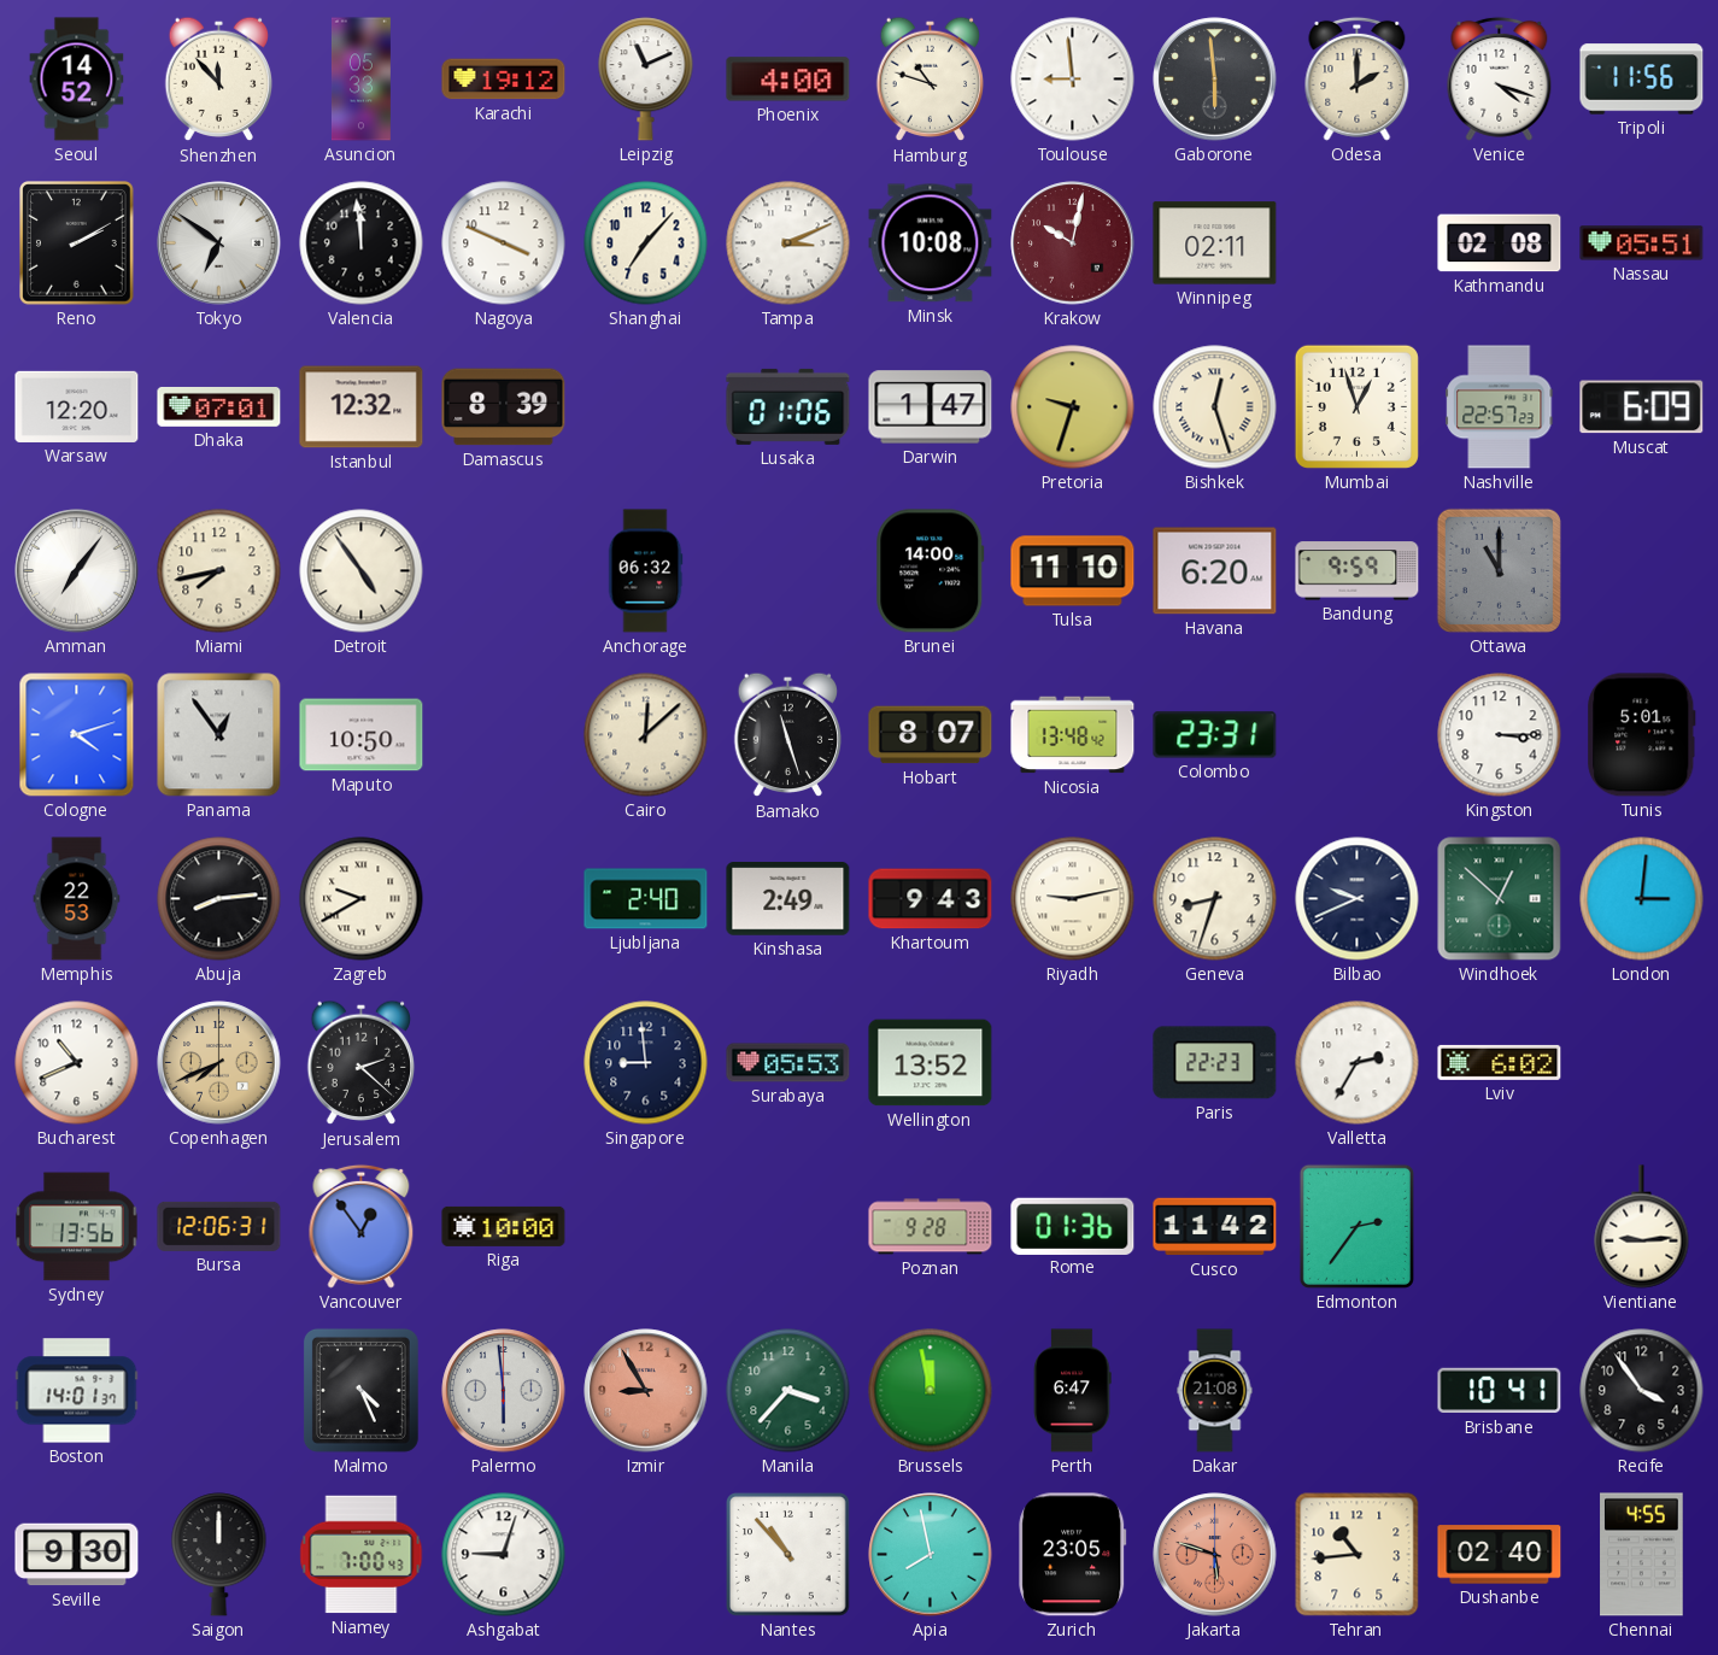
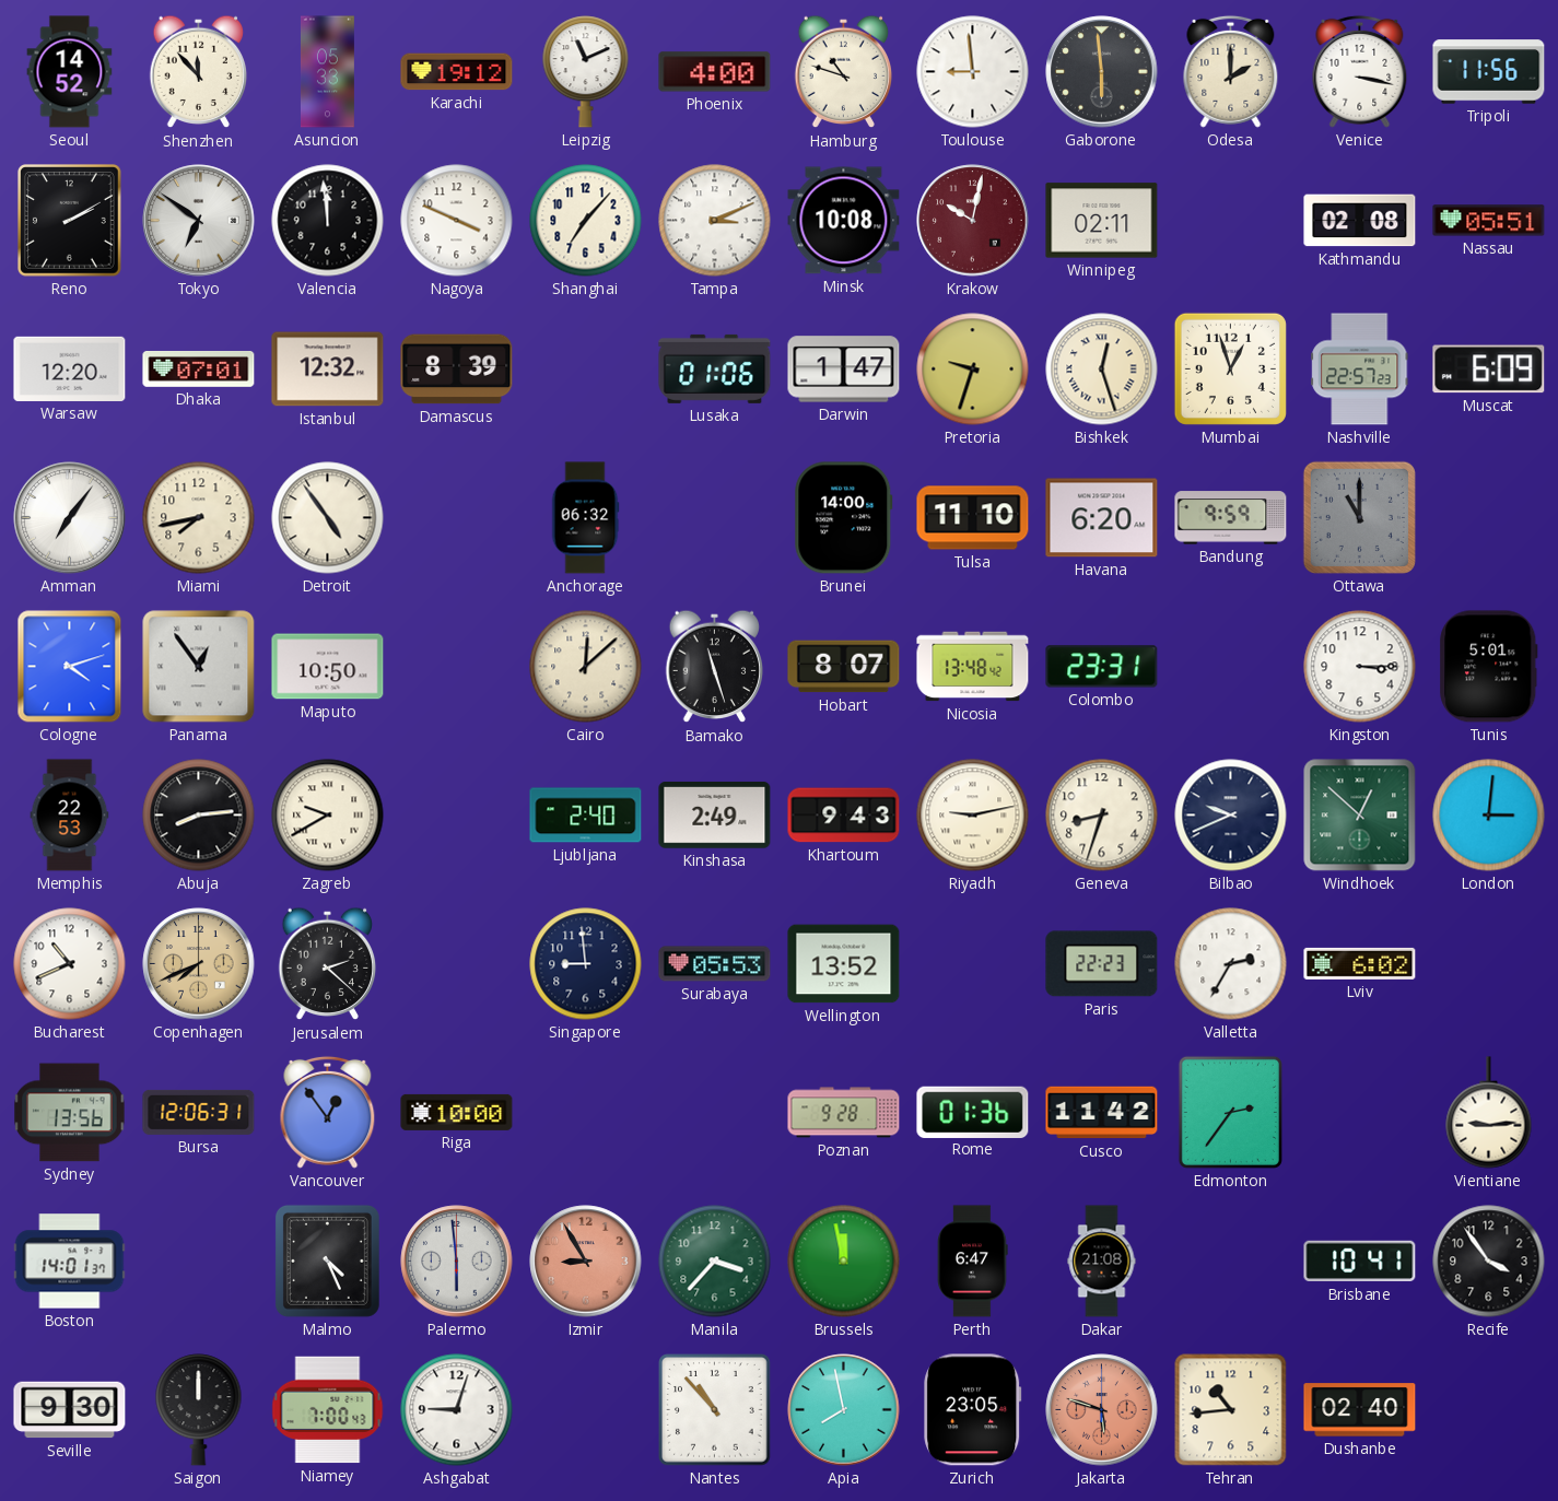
Venice: 4:18 -> 3:17
Chennai: 4:55 -> none
